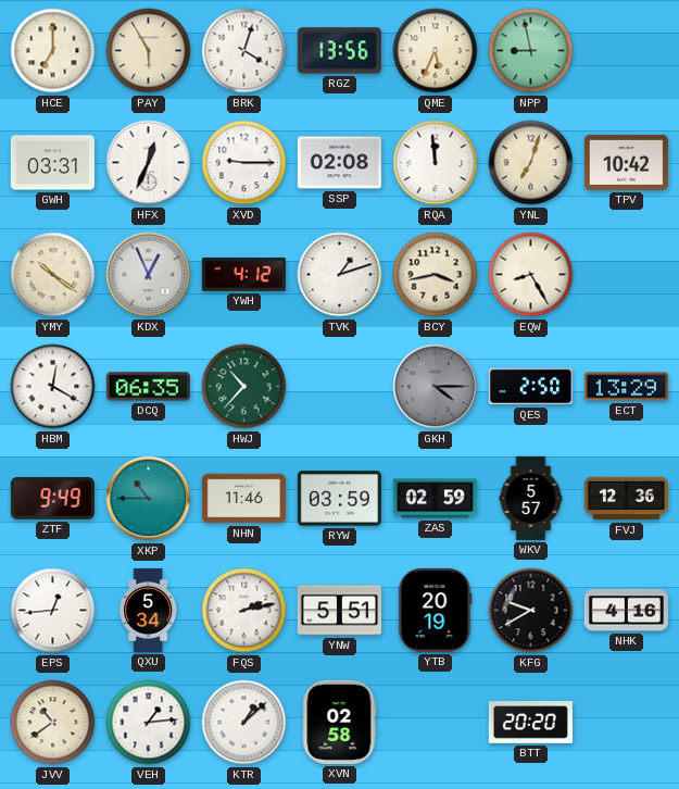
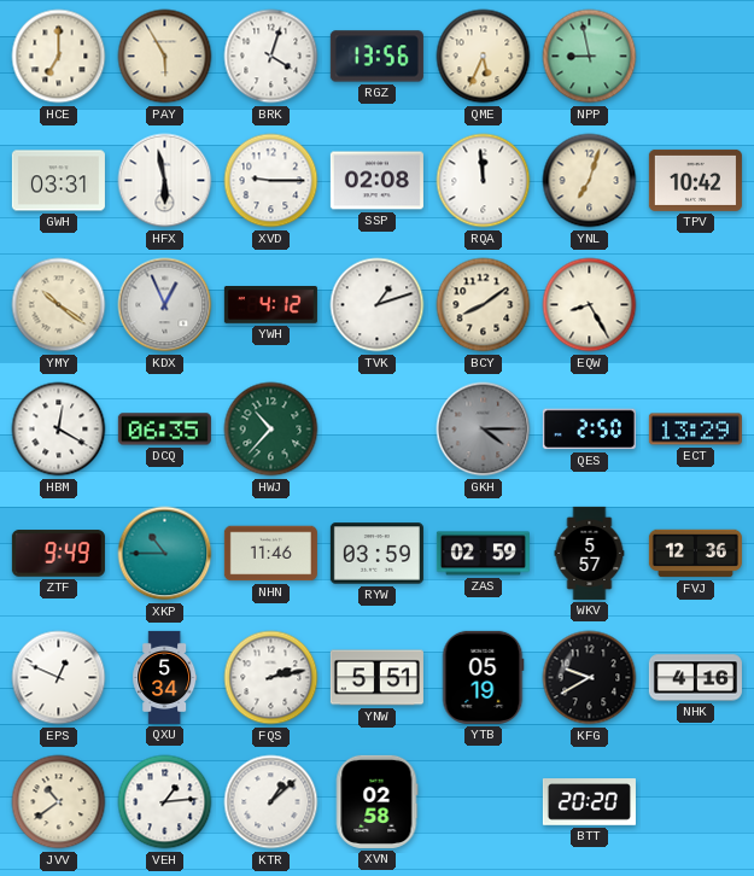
HFX: 12:34 -> 5:58
BCY: 3:43 -> 8:09
EPS: 12:44 -> 12:49
YTB: 20:19 -> 05:19
